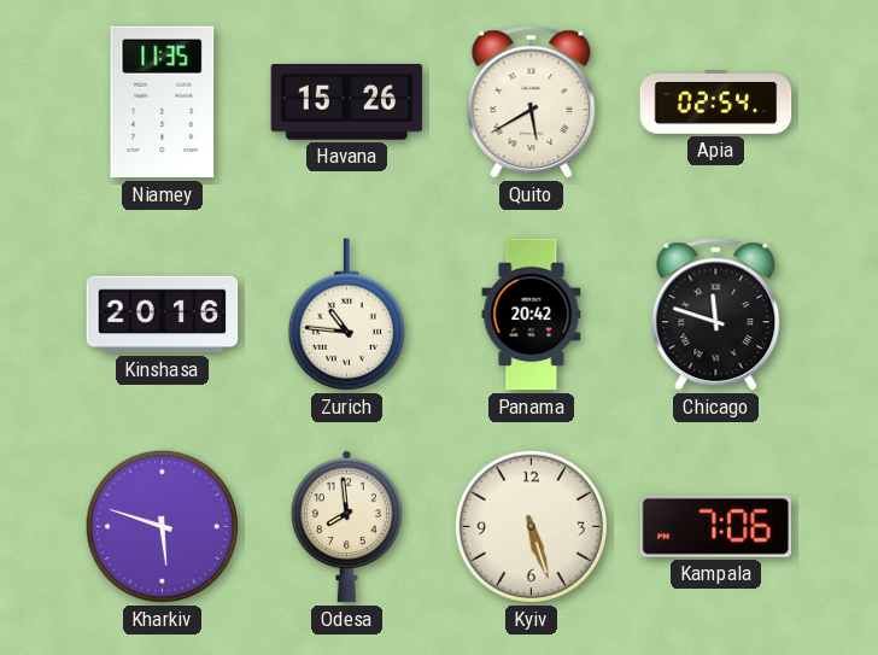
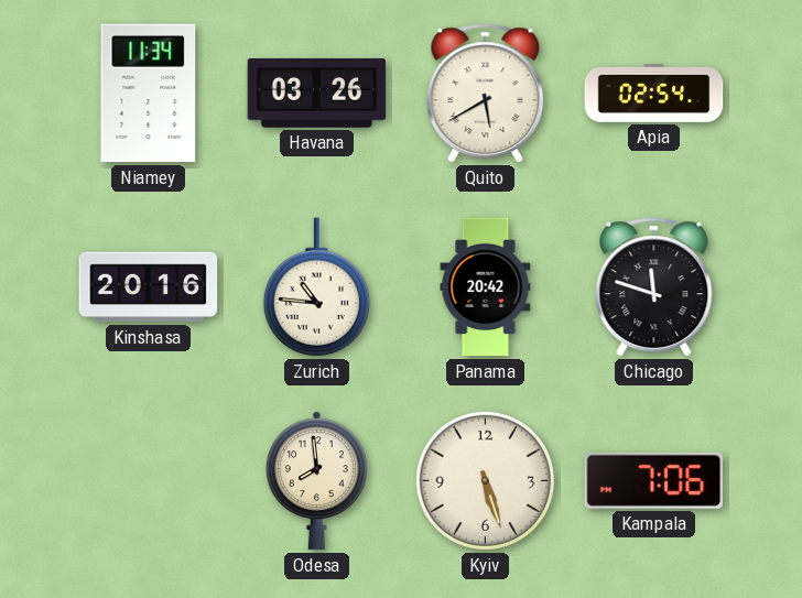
Niamey: 11:35 -> 11:34
Havana: 15:26 -> 03:26
Kharkiv: 5:48 -> none
